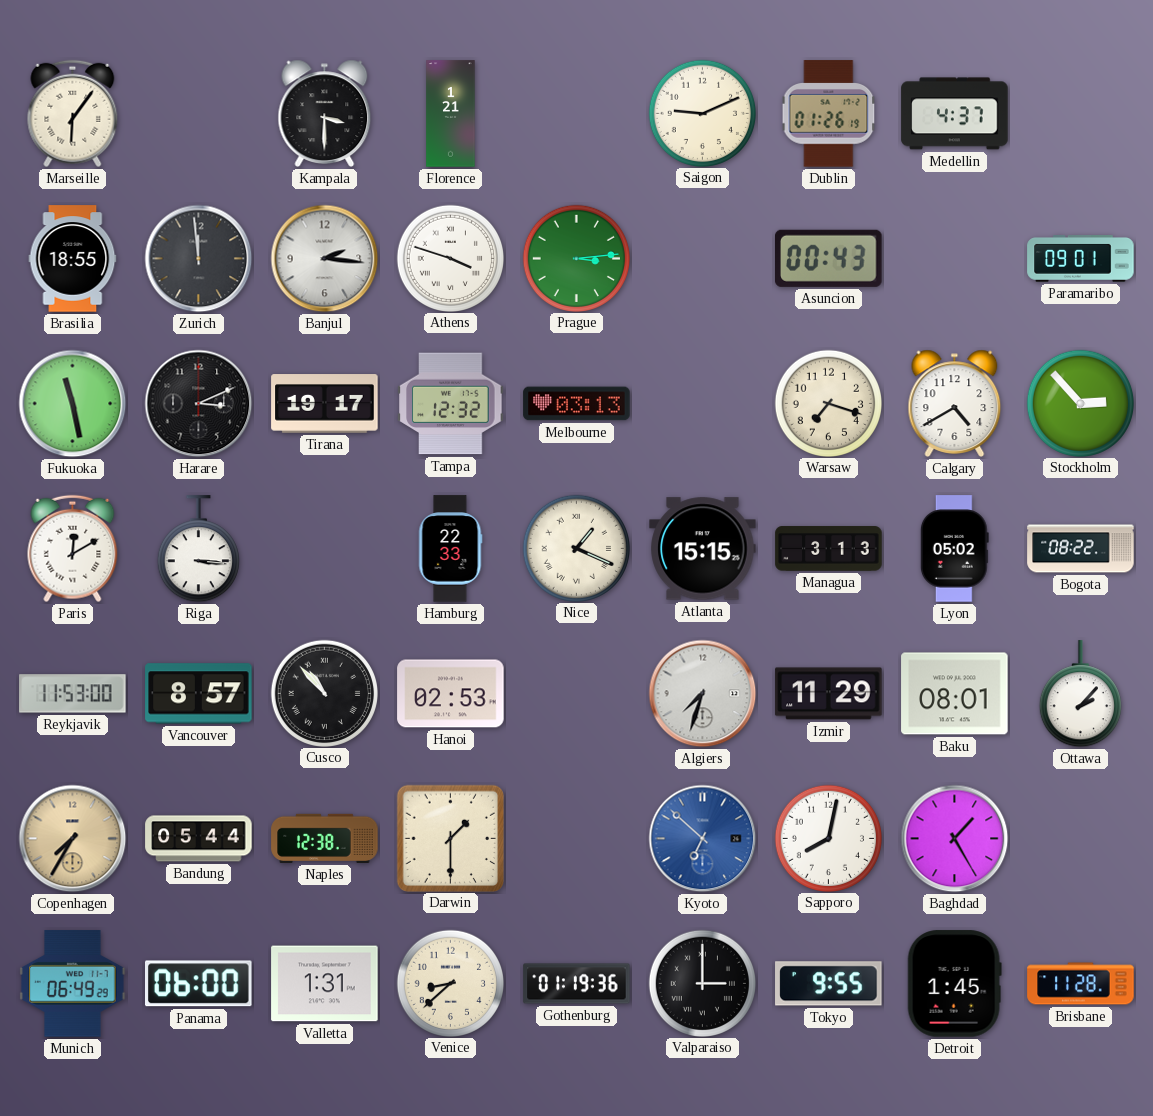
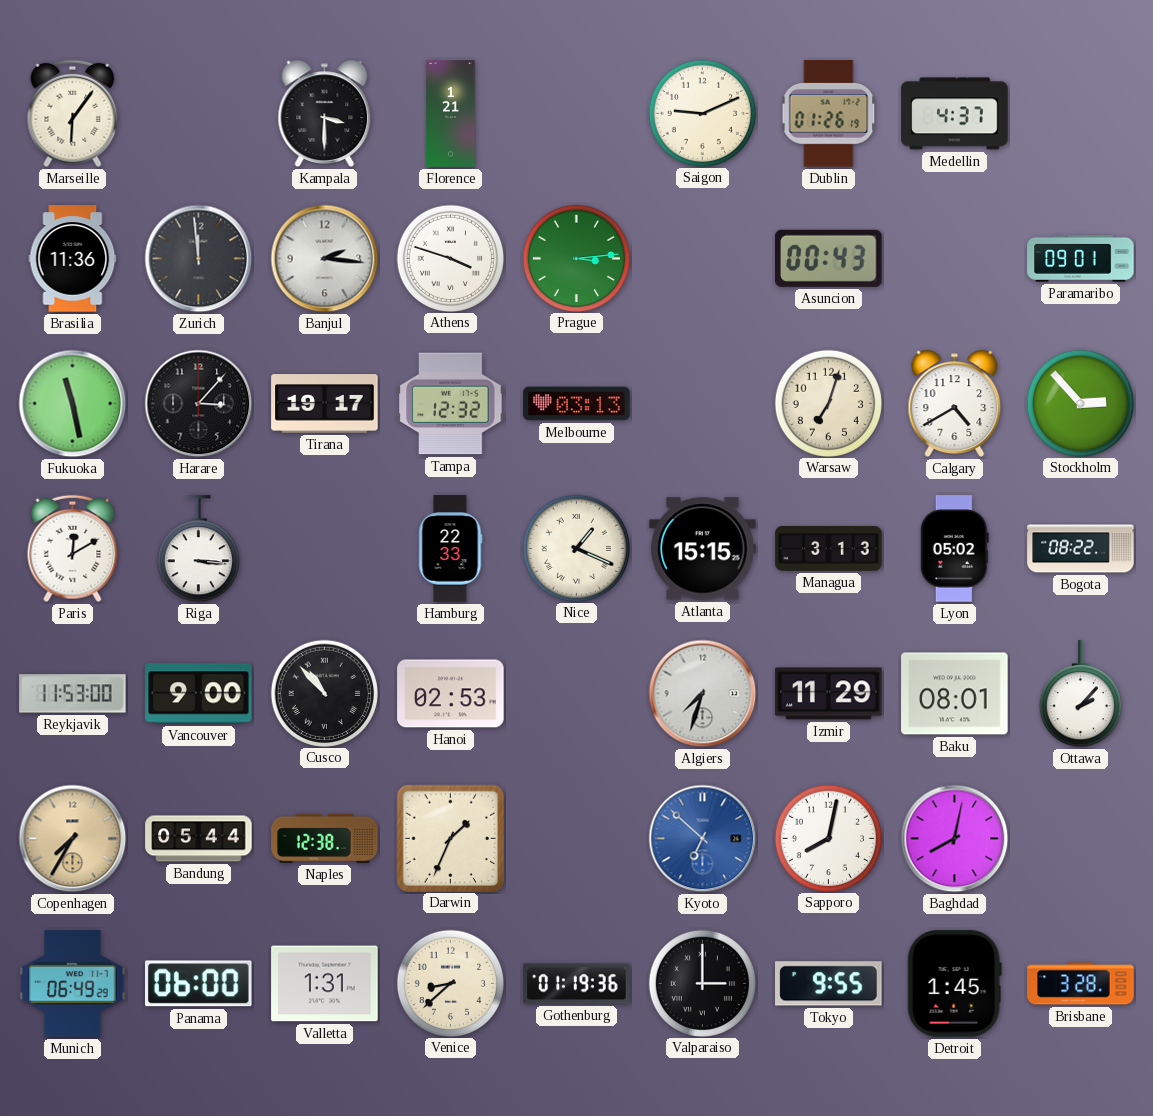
Brasilia: 18:55 -> 11:36
Harare: 3:11 -> 3:07
Warsaw: 7:18 -> 7:03
Vancouver: 8:57 -> 9:00
Darwin: 1:30 -> 1:34
Baghdad: 1:25 -> 8:02
Brisbane: 11:28 -> 3:28
